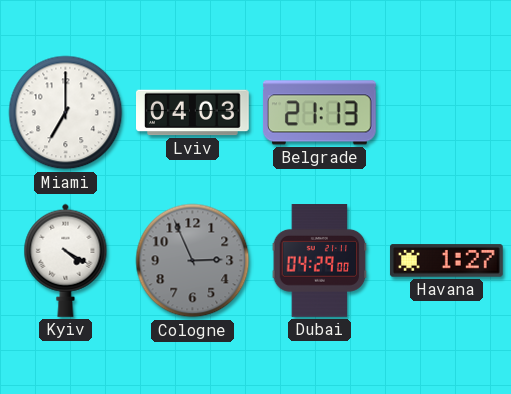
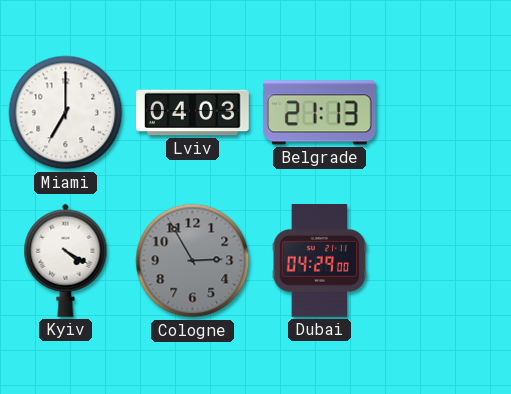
Cologne: 2:56 -> 2:55
Havana: 1:27 -> none
